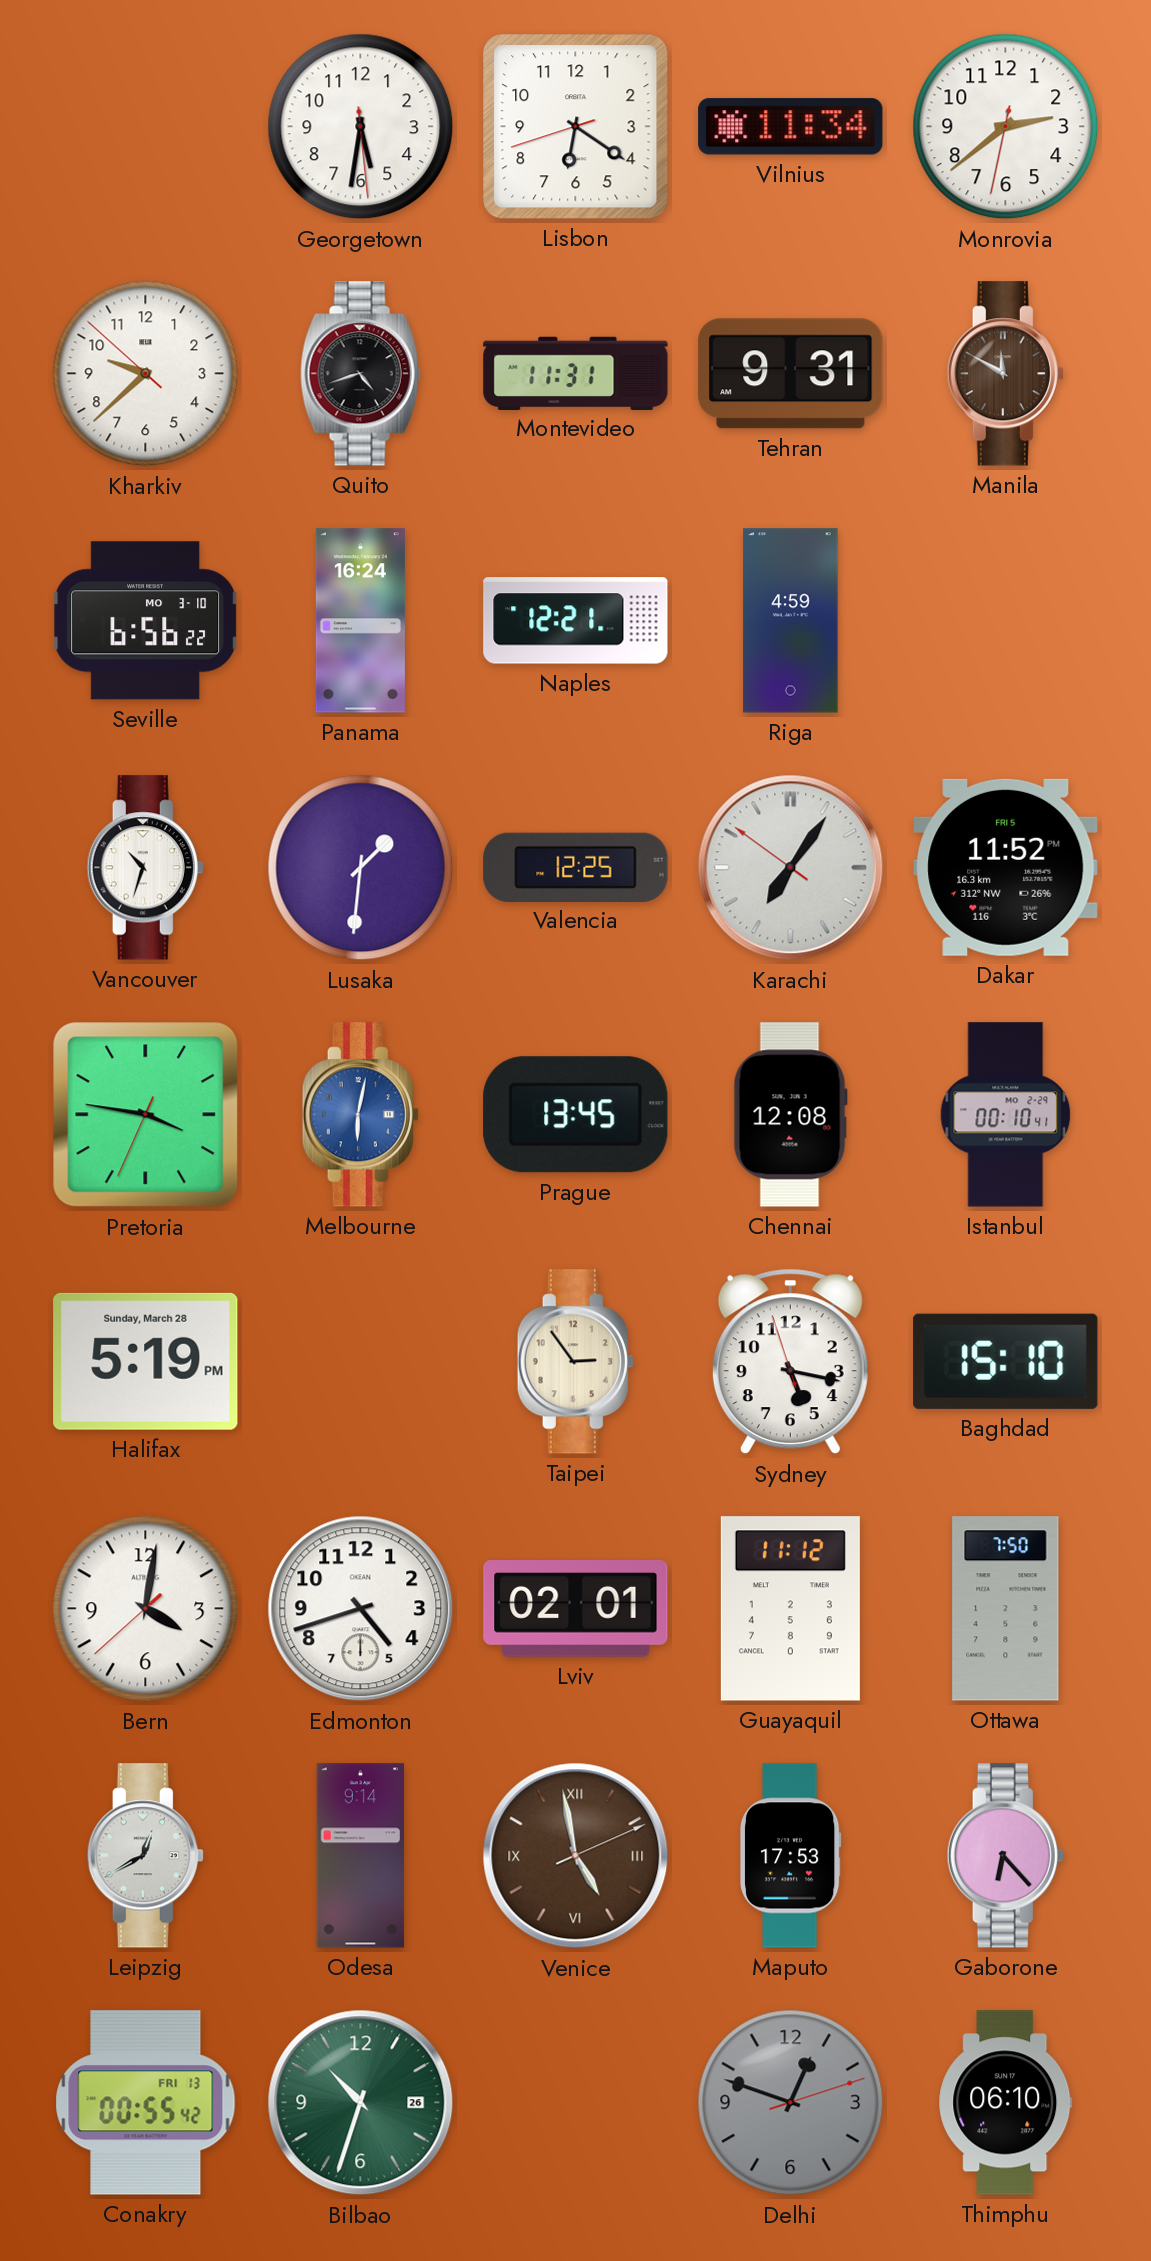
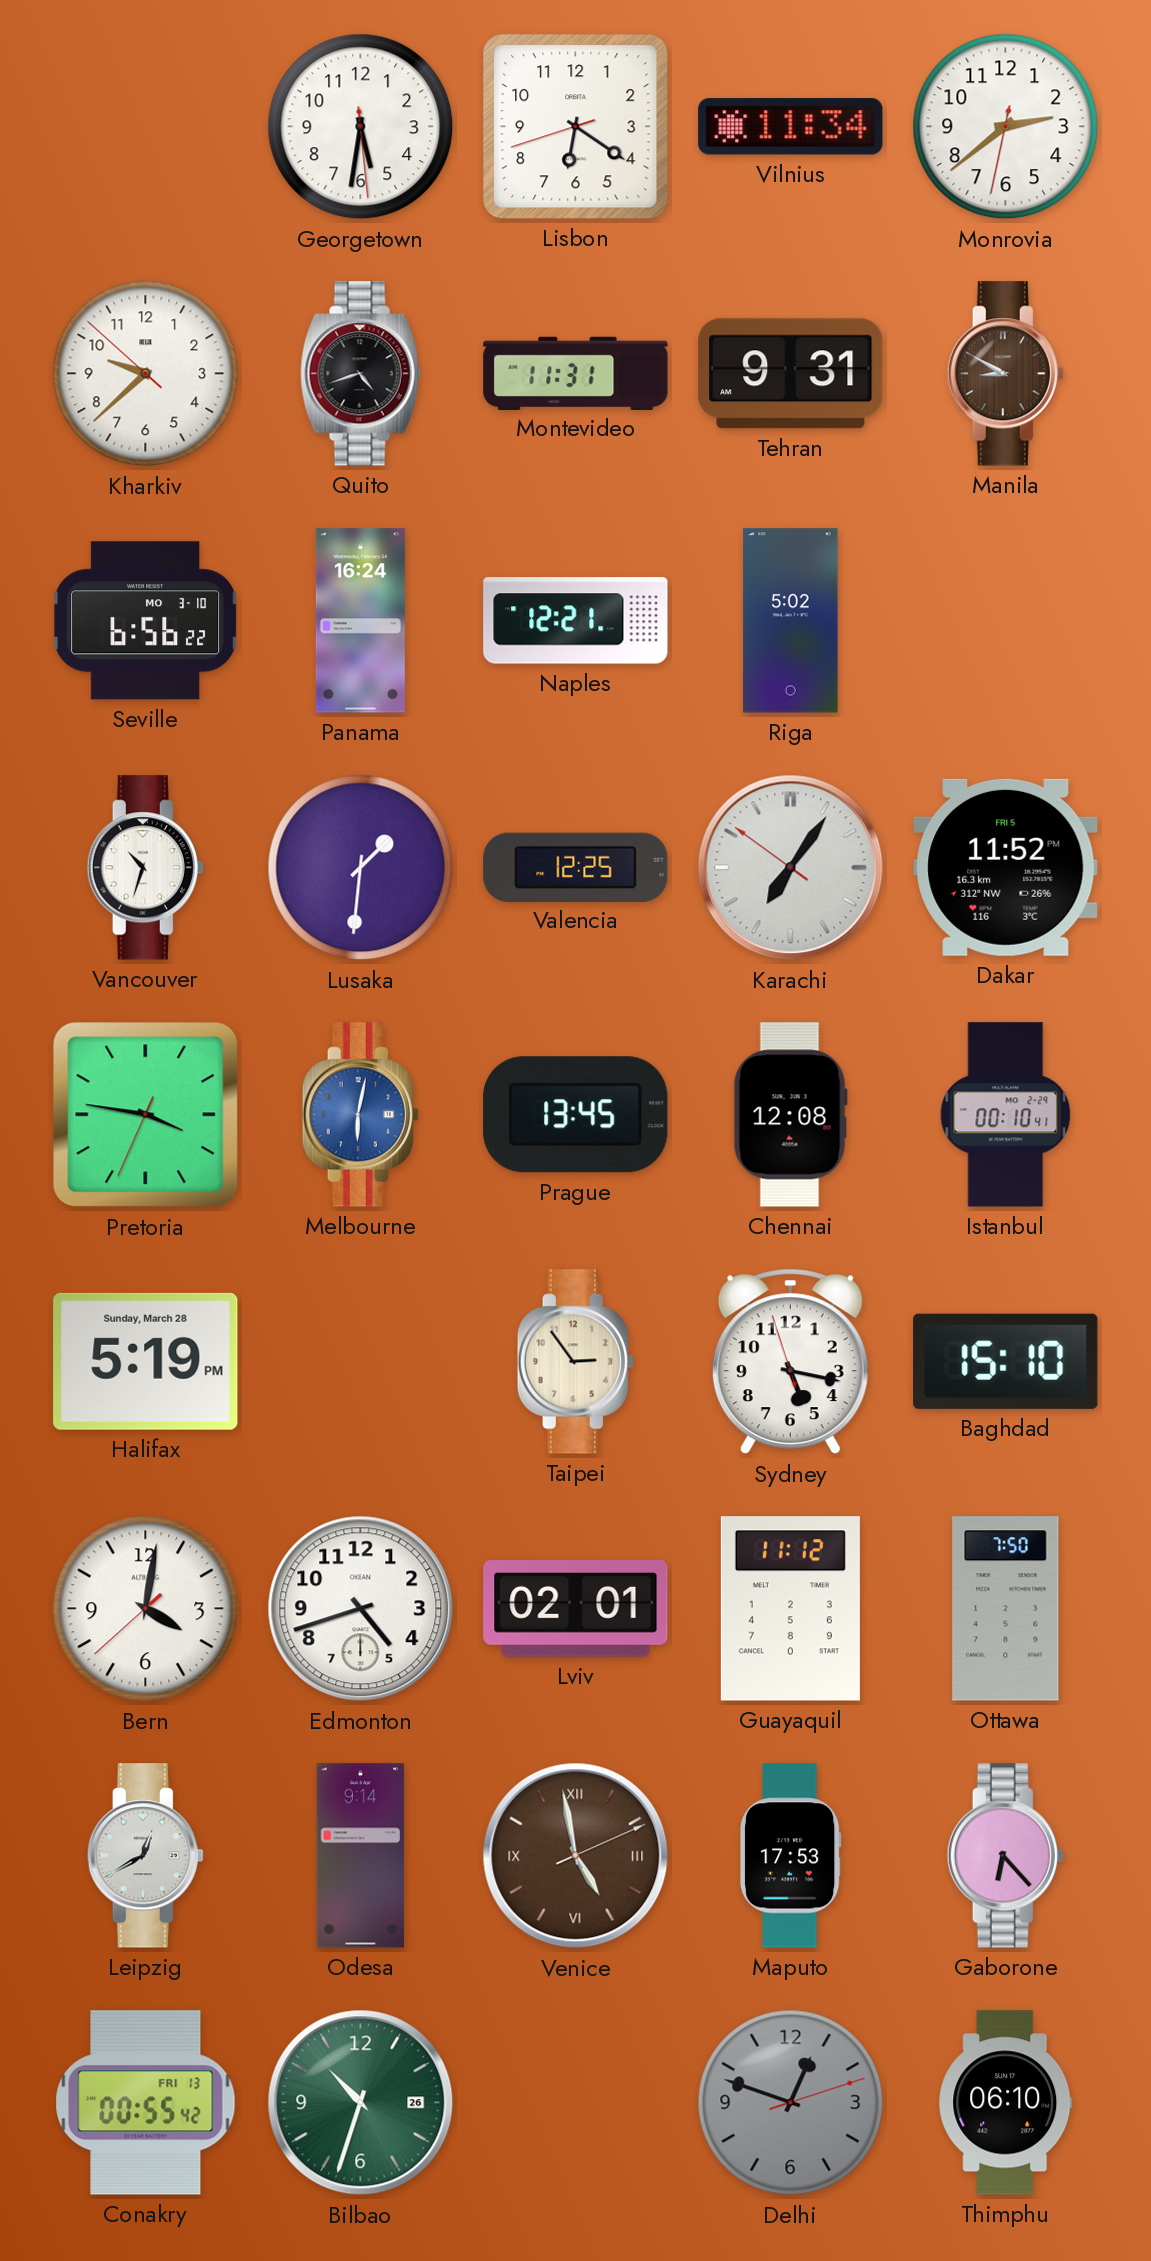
Manila: 11:50 -> 8:50
Riga: 4:59 -> 5:02
